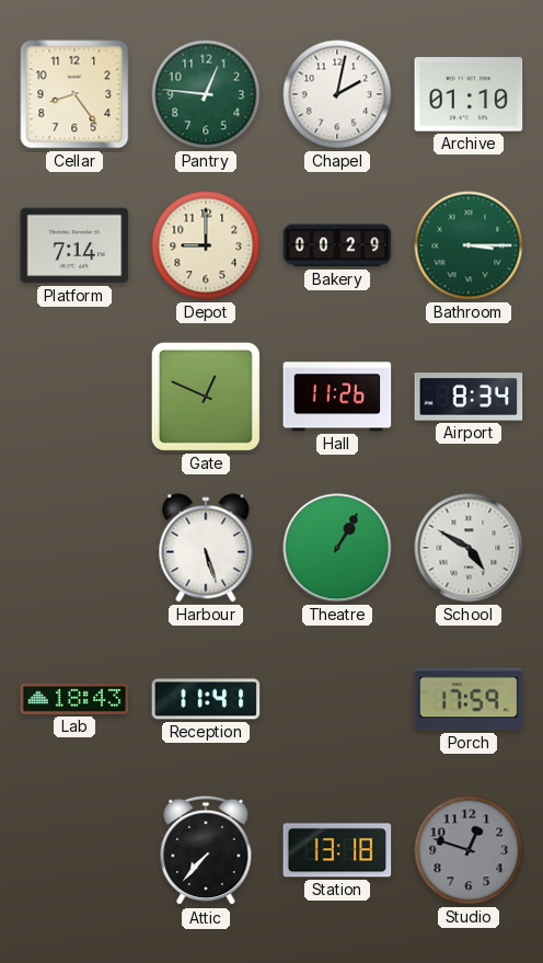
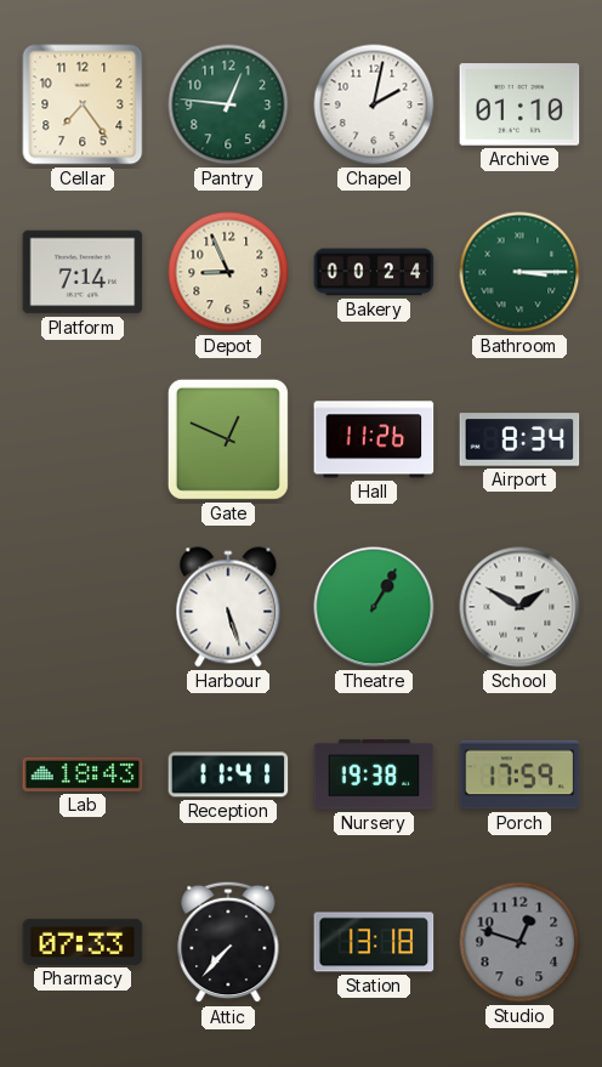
Cellar: 8:24 -> 7:24
Depot: 9:00 -> 8:56
Bakery: 00:29 -> 00:24
School: 4:50 -> 1:50
Nursery: none -> 19:38
Pharmacy: none -> 07:33
